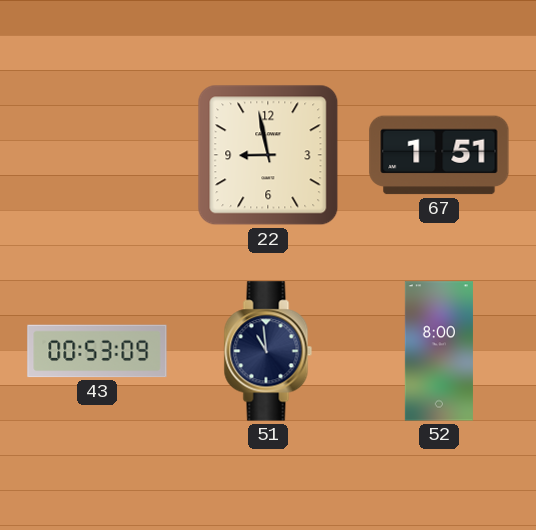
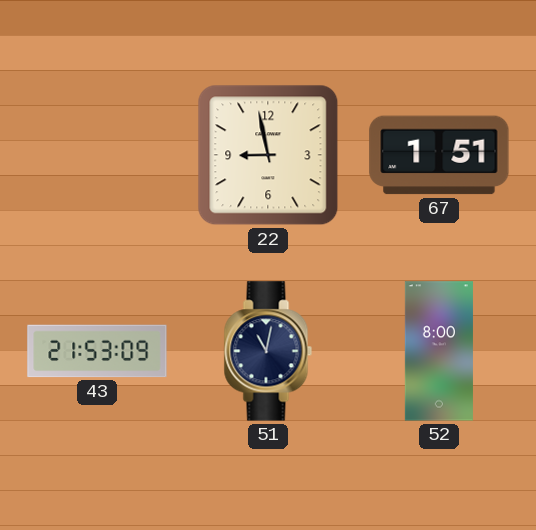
43: 00:53 -> 21:53
51: 10:59 -> 11:02
